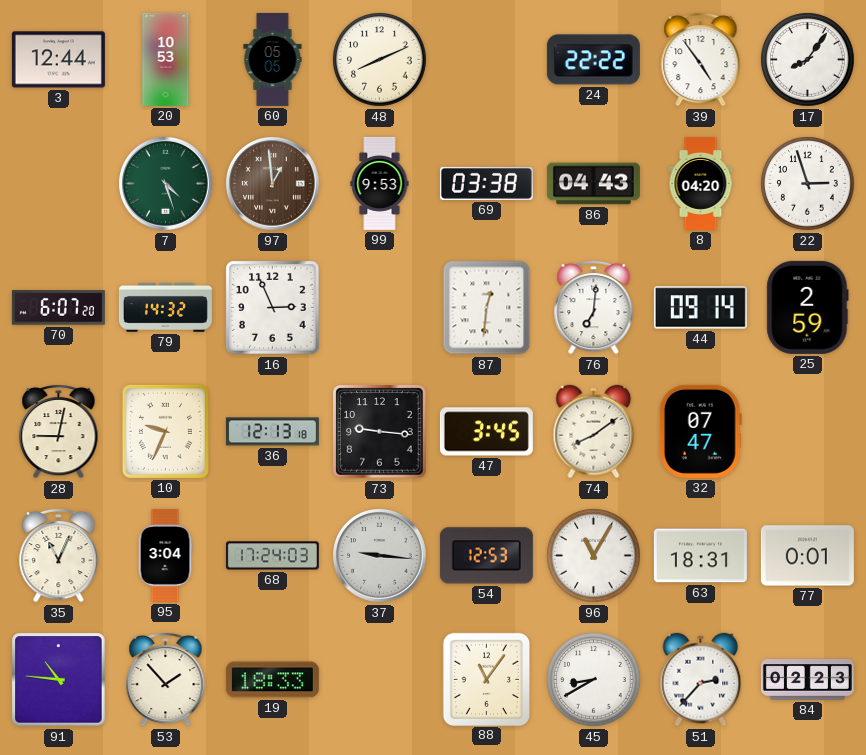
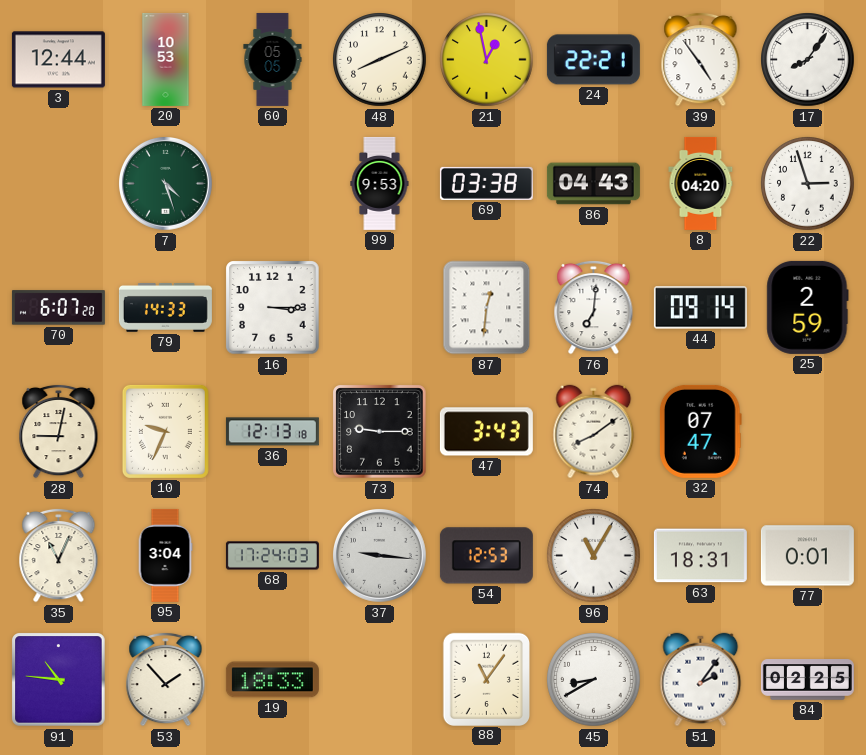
21: none -> 12:58
24: 22:22 -> 22:21
97: 12:59 -> none
79: 14:32 -> 14:33
16: 2:56 -> 3:15
73: 9:16 -> 9:15
47: 3:45 -> 3:43
51: 2:37 -> 2:06
84: 02:23 -> 02:25
